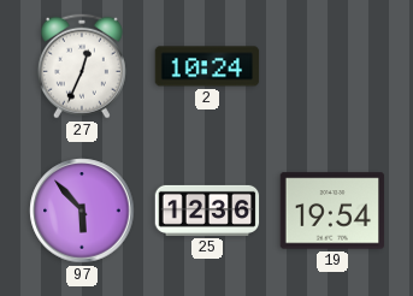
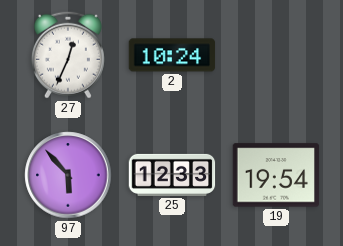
25: 12:36 -> 12:33
